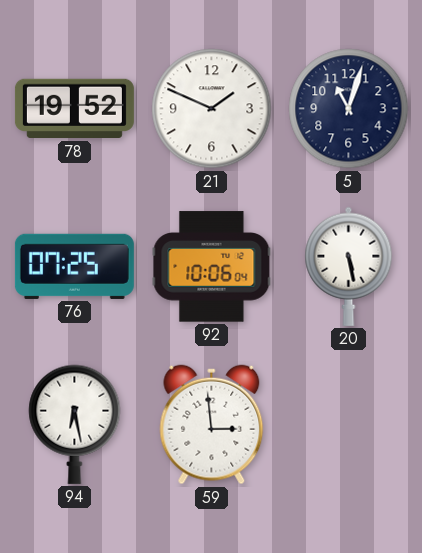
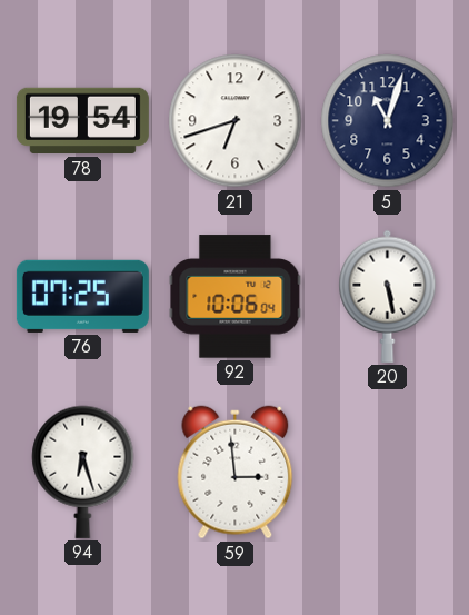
78: 19:52 -> 19:54
21: 1:49 -> 6:42
94: 6:28 -> 6:27
